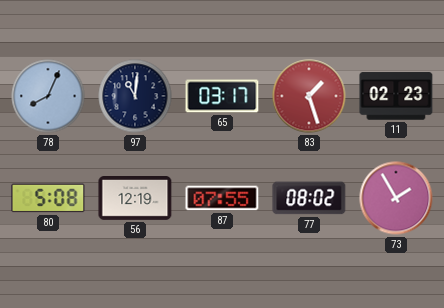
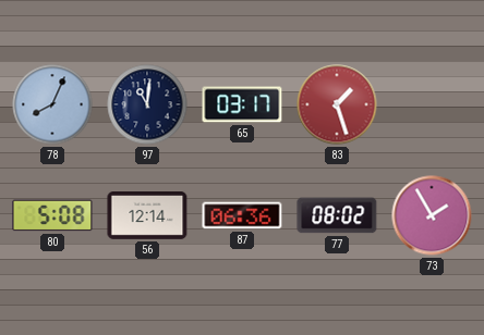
11: 02:23 -> none
56: 12:19 -> 12:14
87: 07:55 -> 06:36
